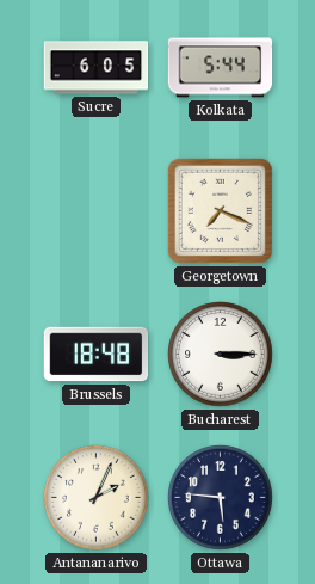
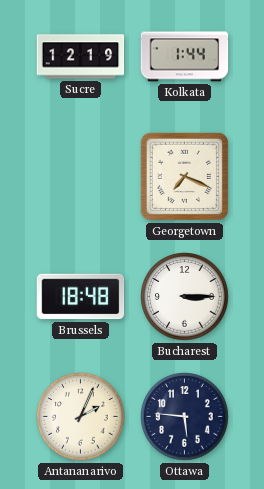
Sucre: 6:05 -> 12:19
Kolkata: 5:44 -> 1:44
